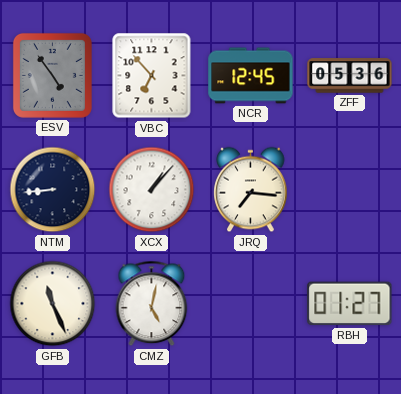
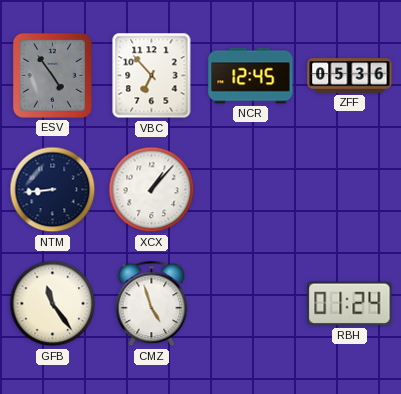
JRQ: 7:16 -> none
GFB: 11:26 -> 11:24
CMZ: 5:02 -> 4:57
RBH: 01:27 -> 01:24
